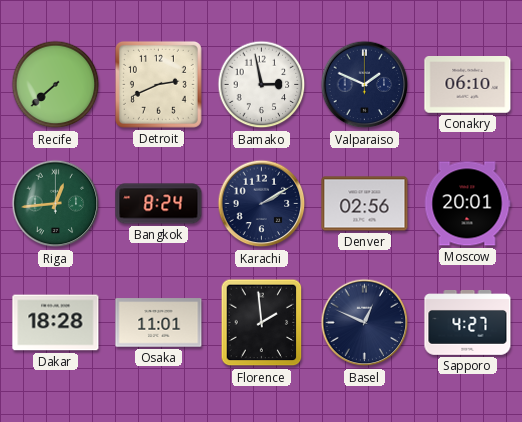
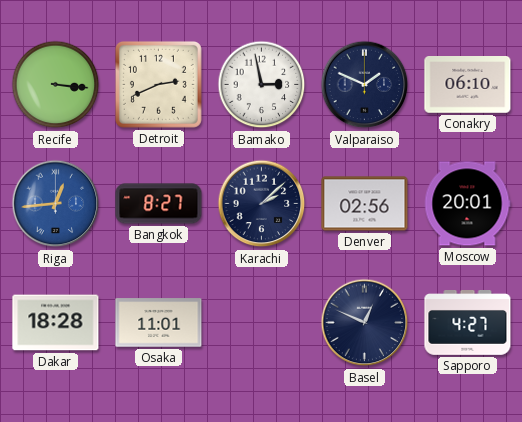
Recife: 7:38 -> 3:16
Riga dial: green -> blue
Bangkok: 8:24 -> 8:27
Karachi: 2:10 -> 2:08
Florence: 1:59 -> none
